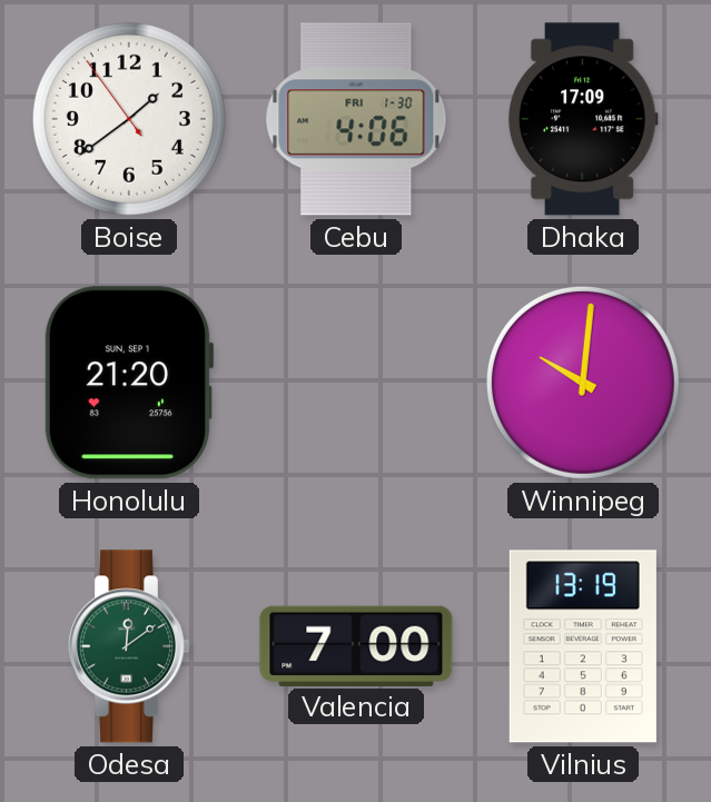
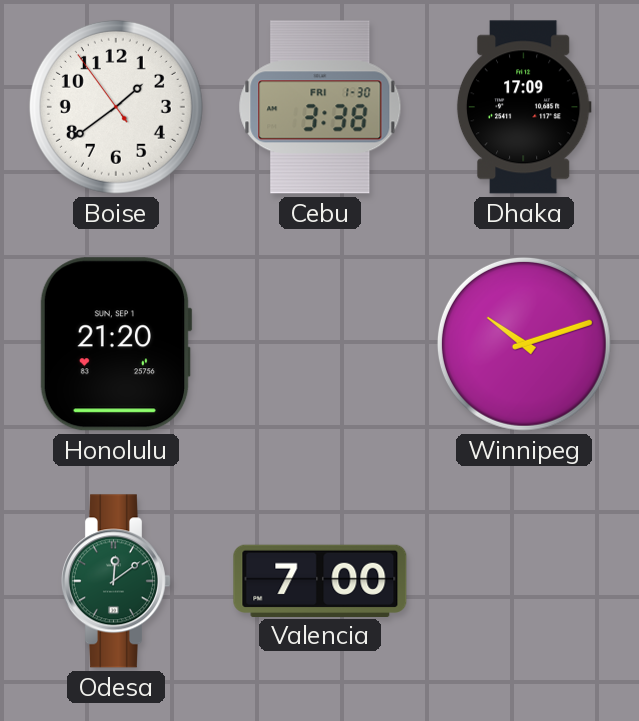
Cebu: 4:06 -> 3:38
Winnipeg: 10:01 -> 10:12
Vilnius: 13:19 -> none
